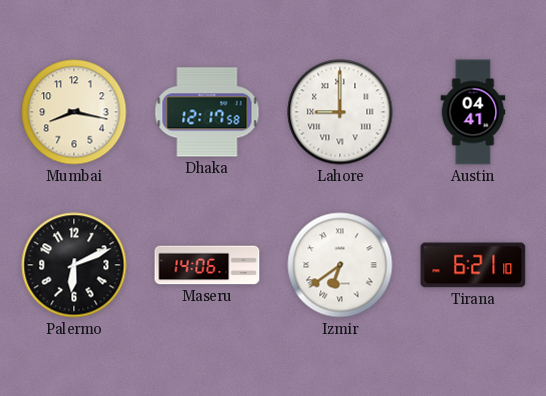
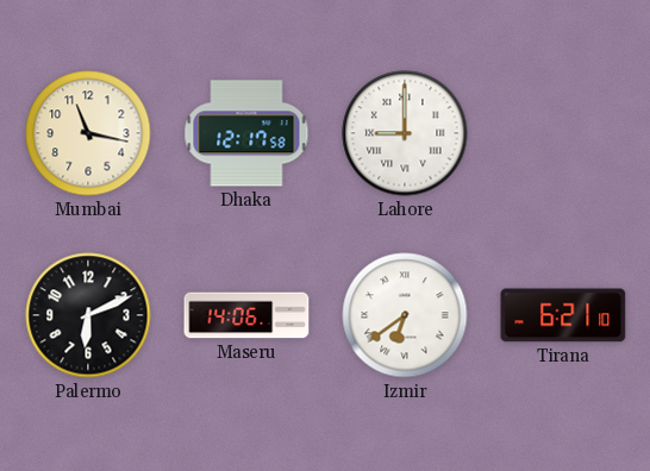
Mumbai: 8:17 -> 11:17
Austin: 04:41 -> none
